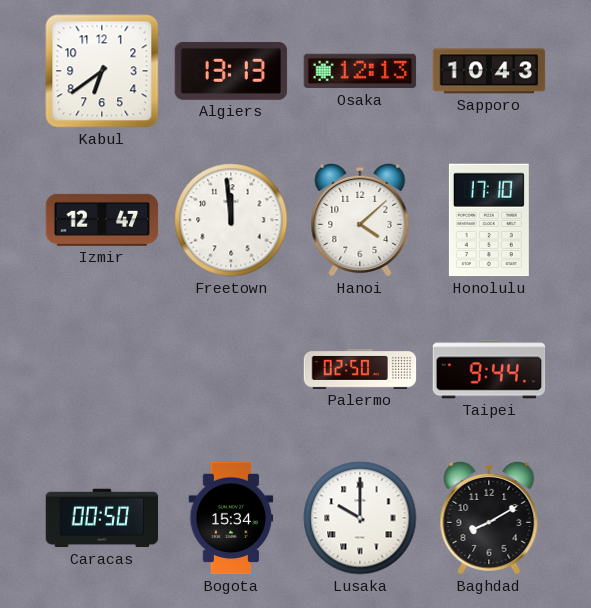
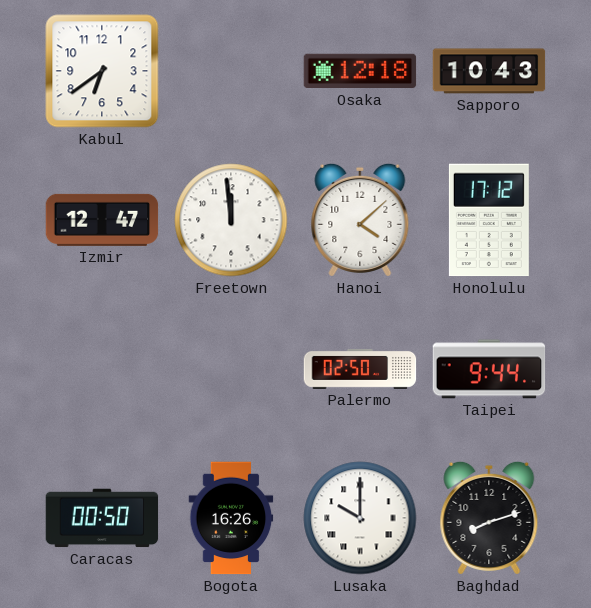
Algiers: 13:13 -> none
Osaka: 12:13 -> 12:18
Honolulu: 17:10 -> 17:12
Bogota: 15:34 -> 16:26
Baghdad: 8:10 -> 8:12
